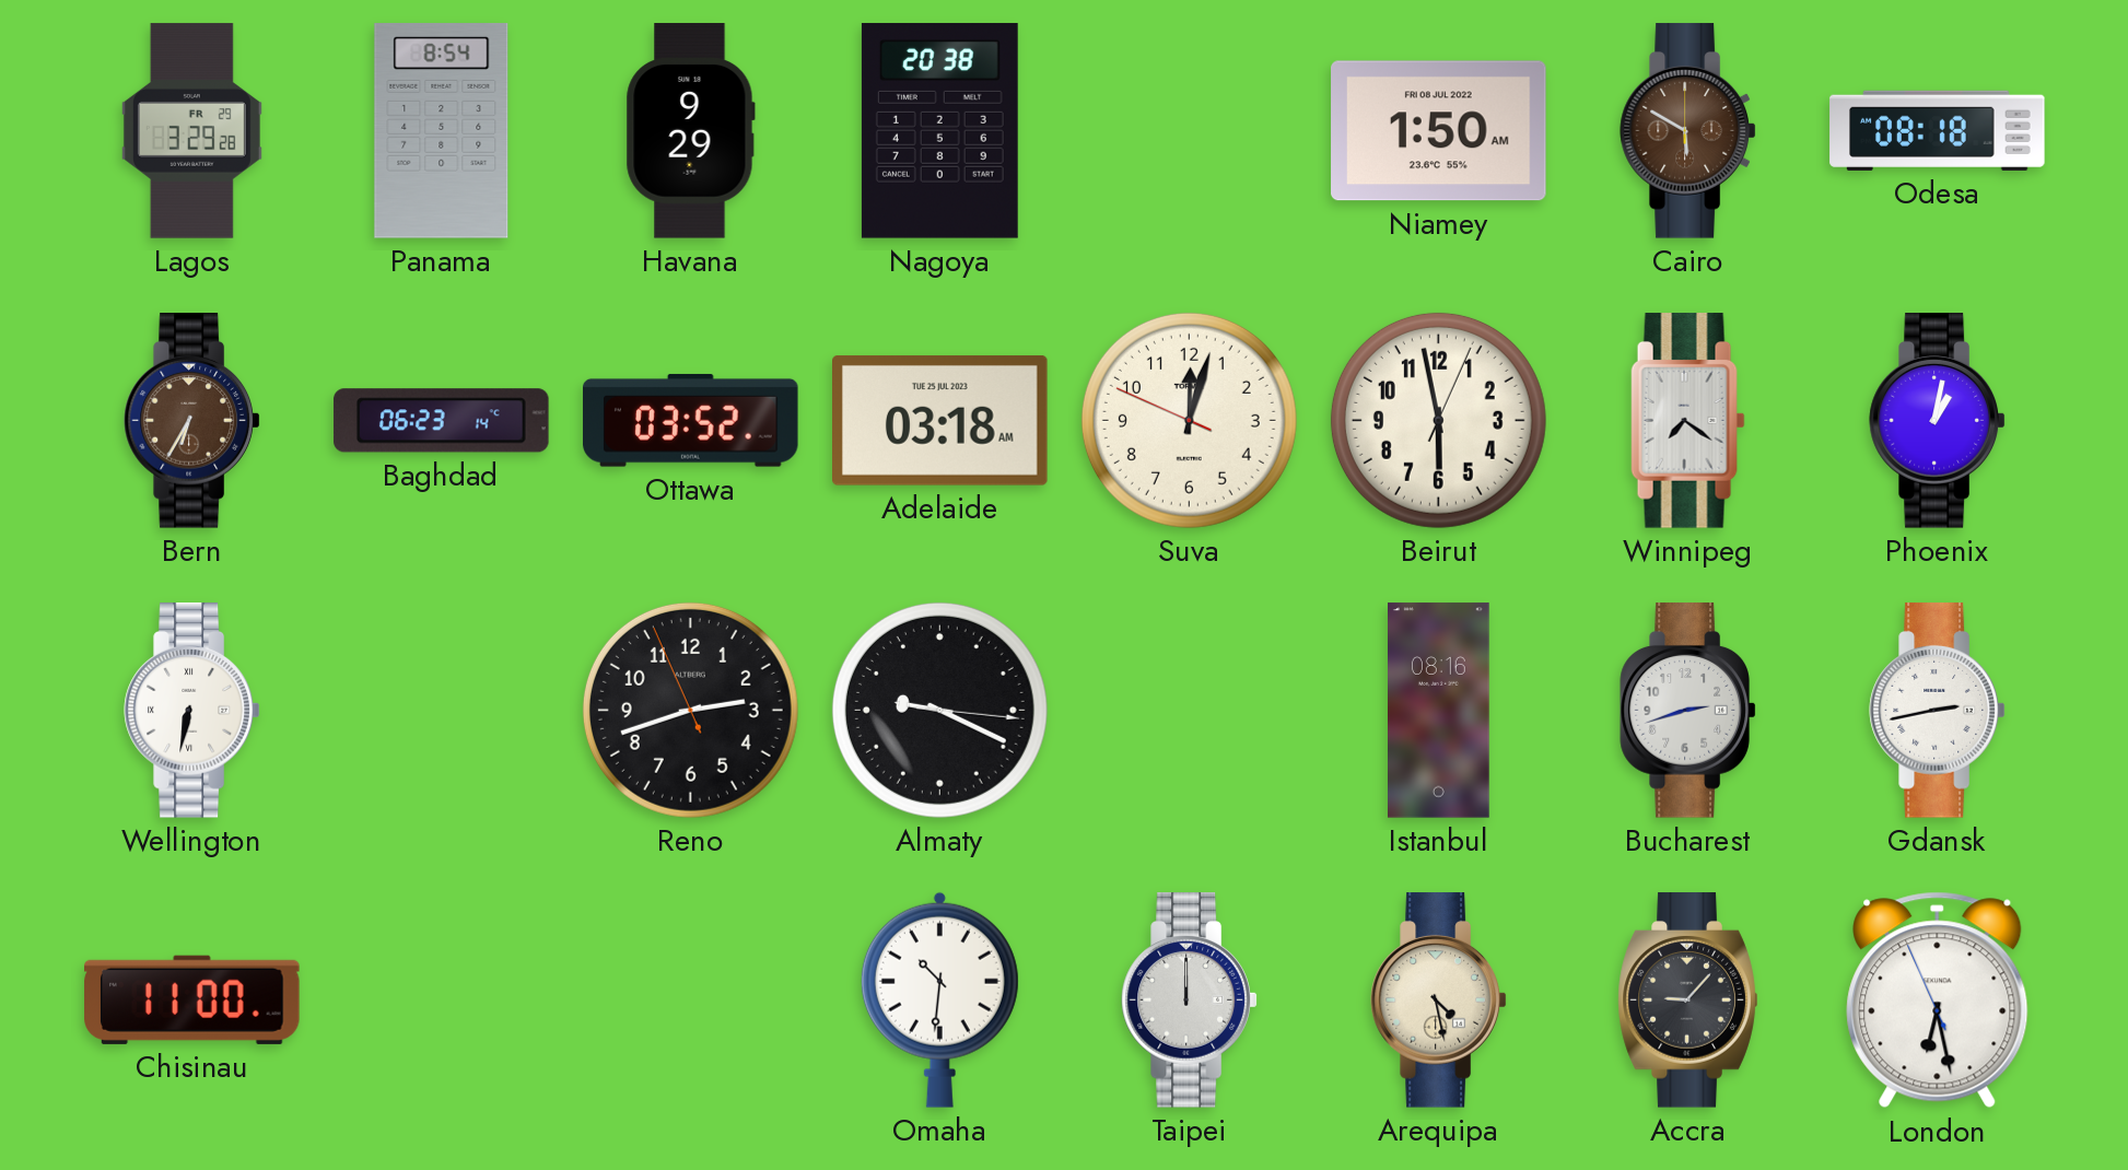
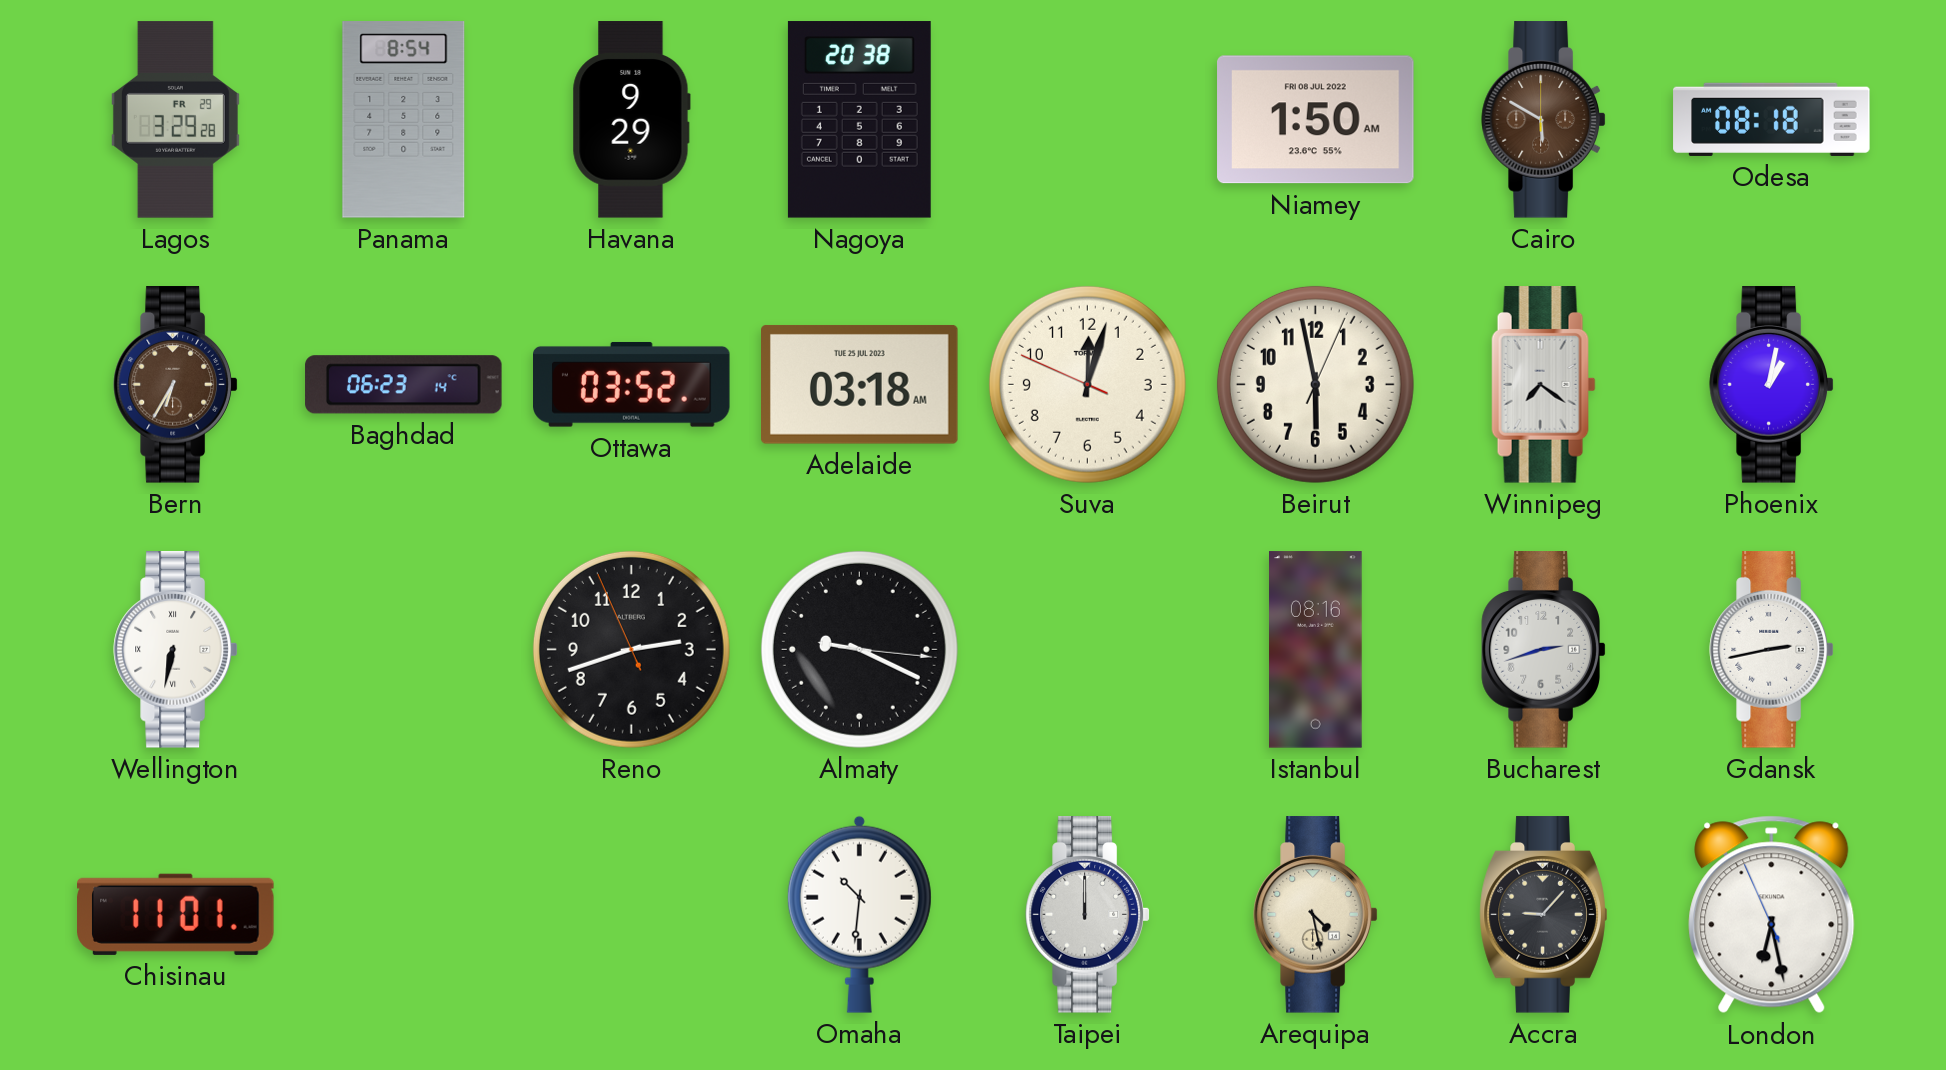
Chisinau: 11:00 -> 11:01
